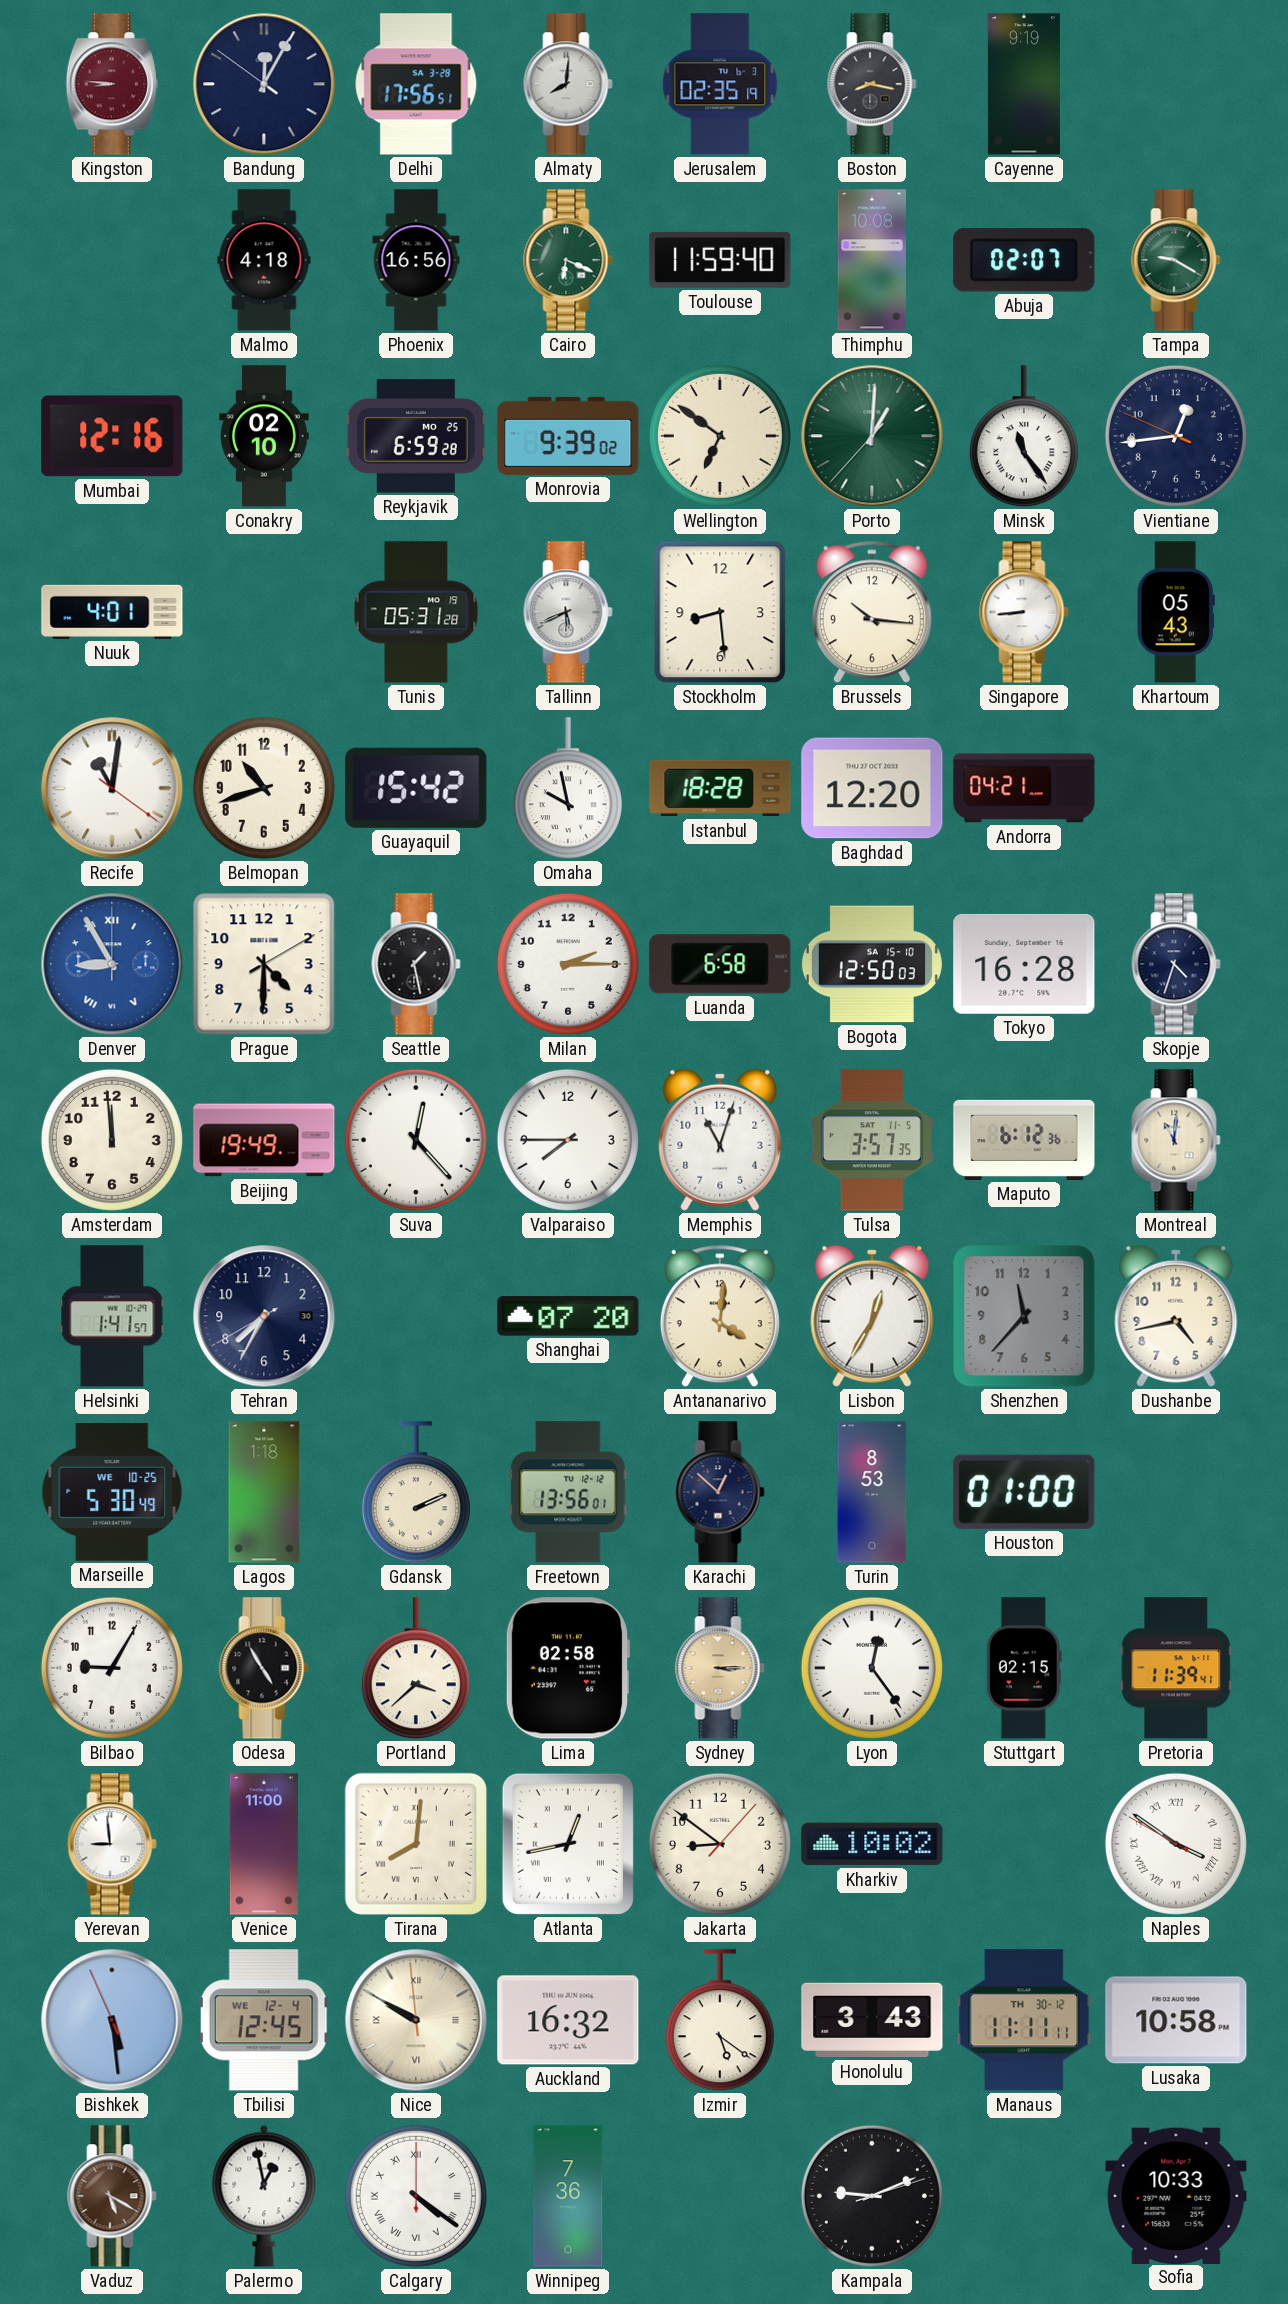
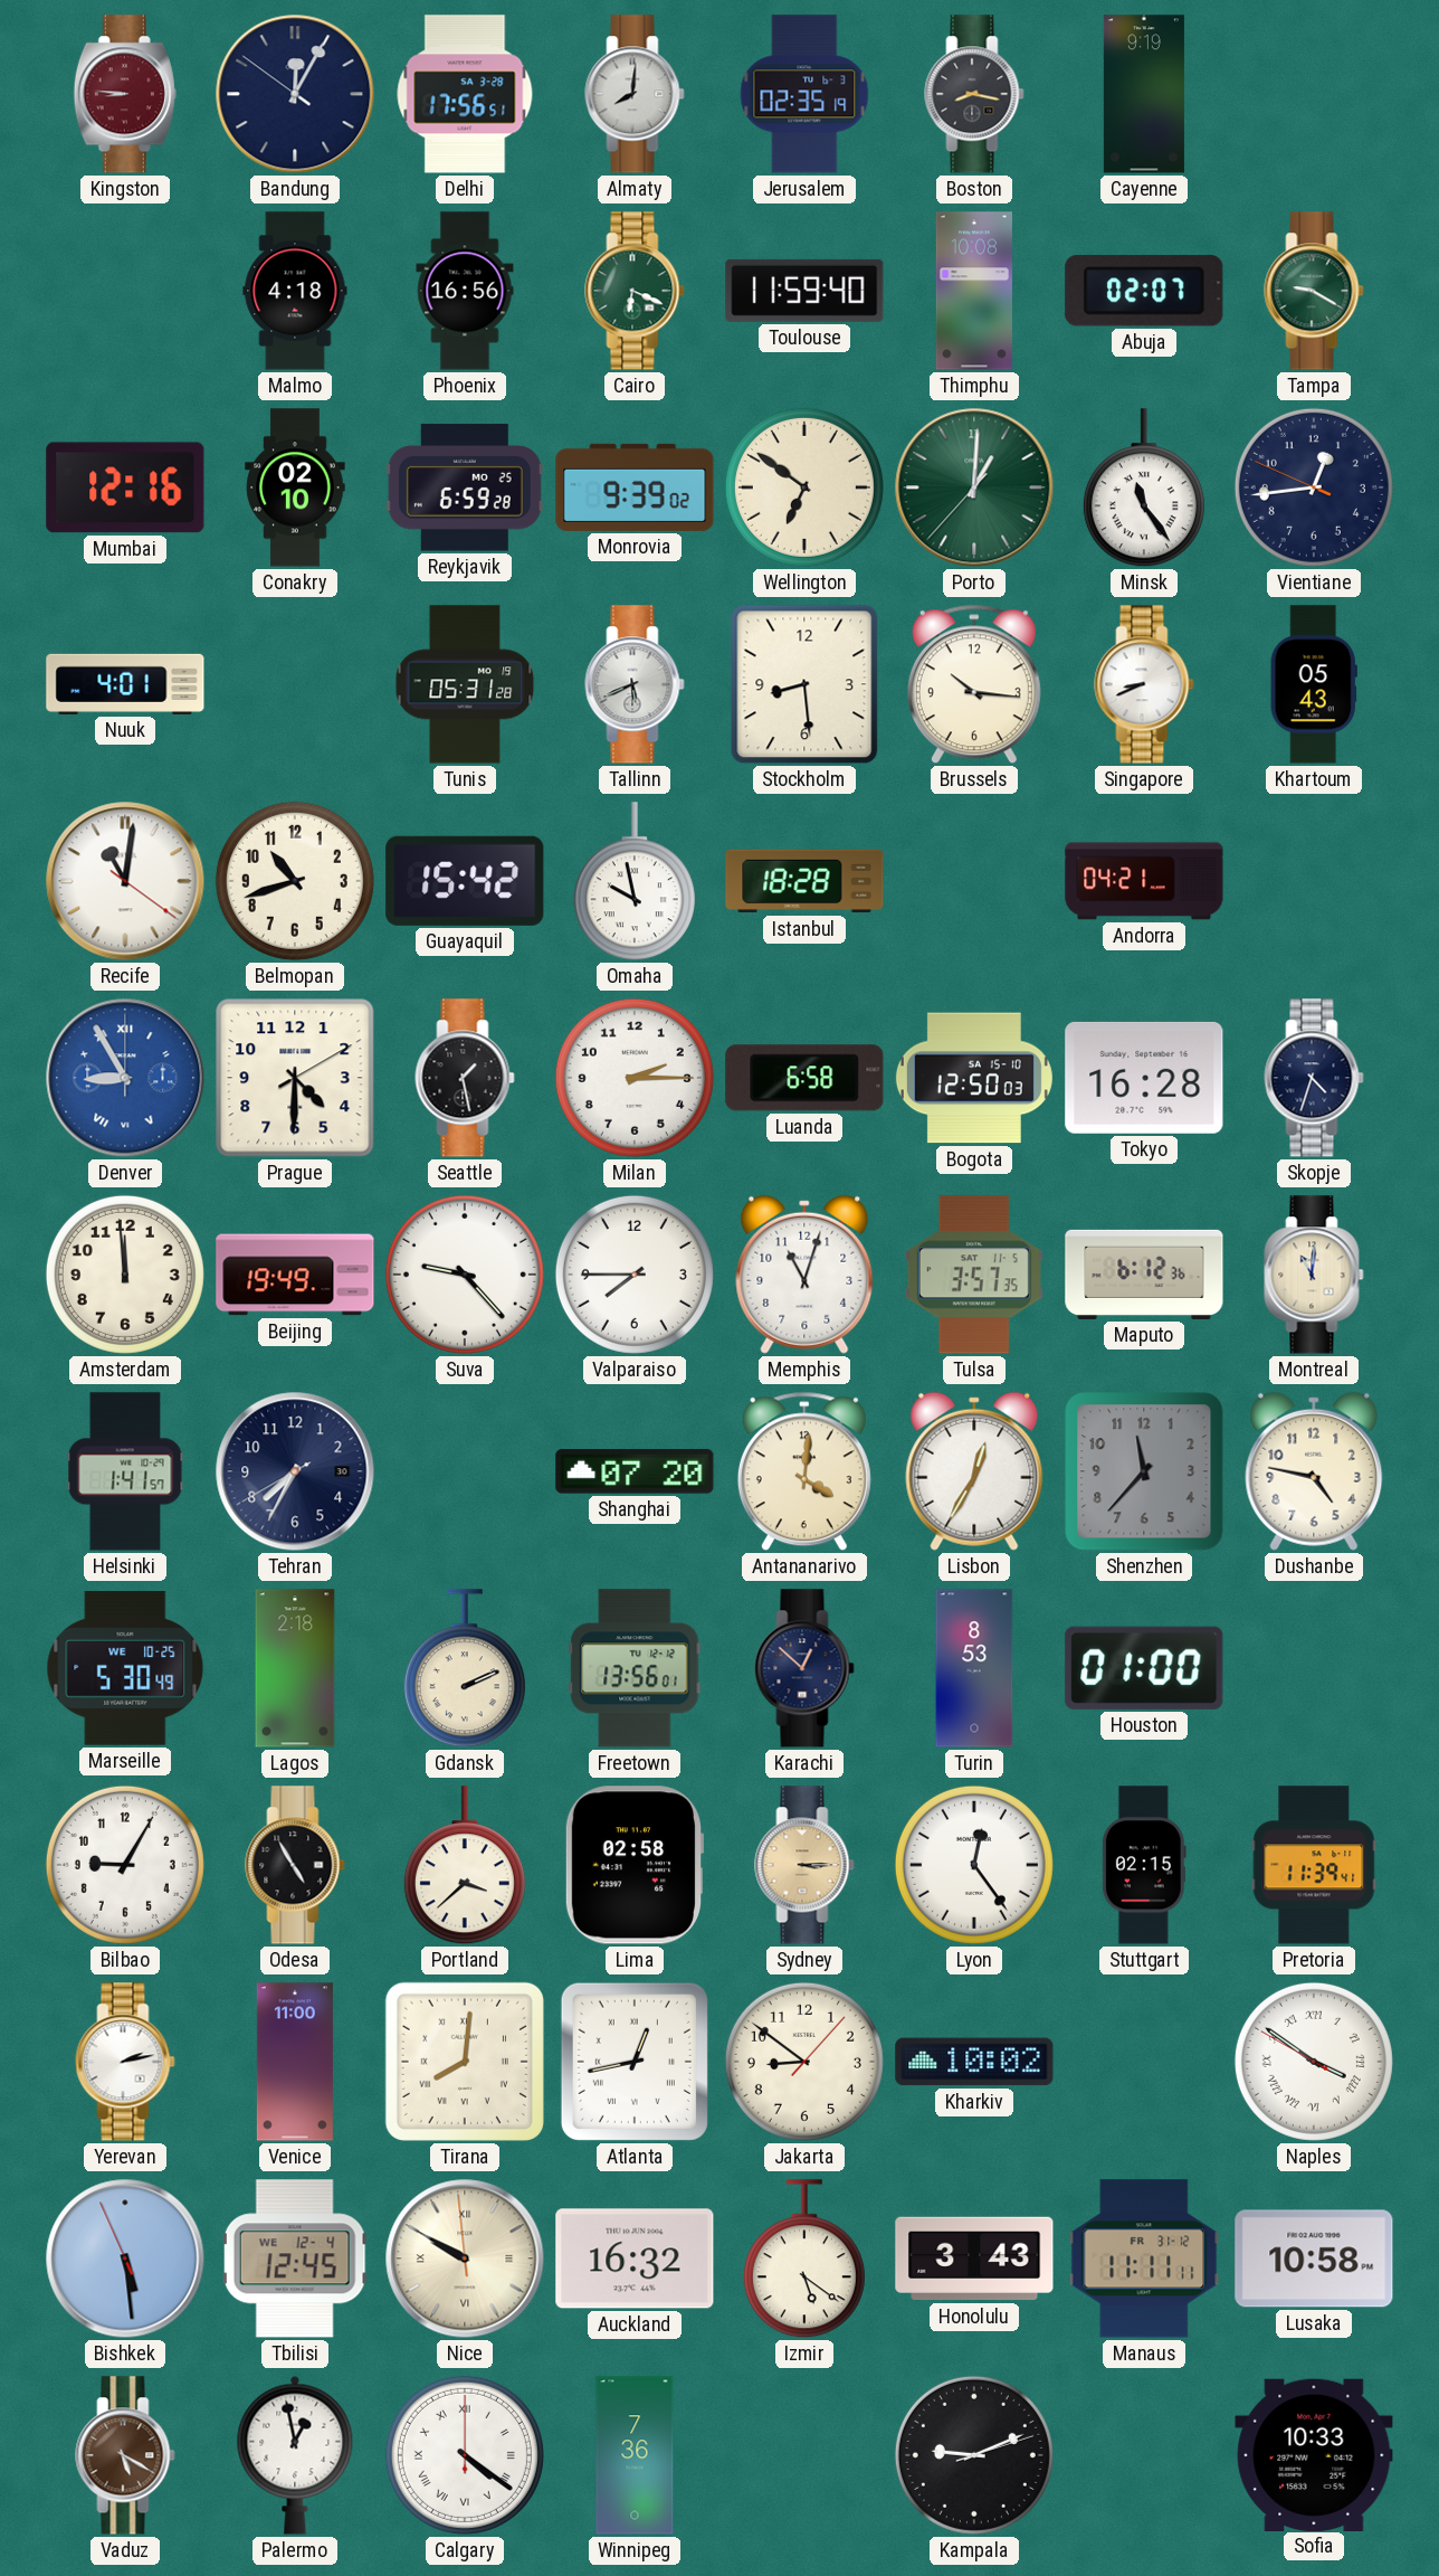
Singapore: 8:44 -> 8:41
Baghdad: 12:20 -> none
Suva: 12:23 -> 9:23
Dushanbe: 4:43 -> 4:47
Lagos: 1:18 -> 2:18
Yerevan: 8:59 -> 2:13
Manaus date: TH 30-12 -> FR 31-12
